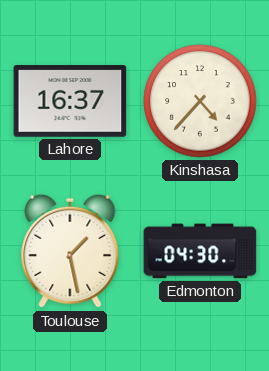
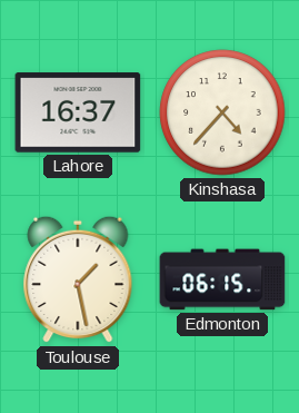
Edmonton: 04:30 -> 06:15
